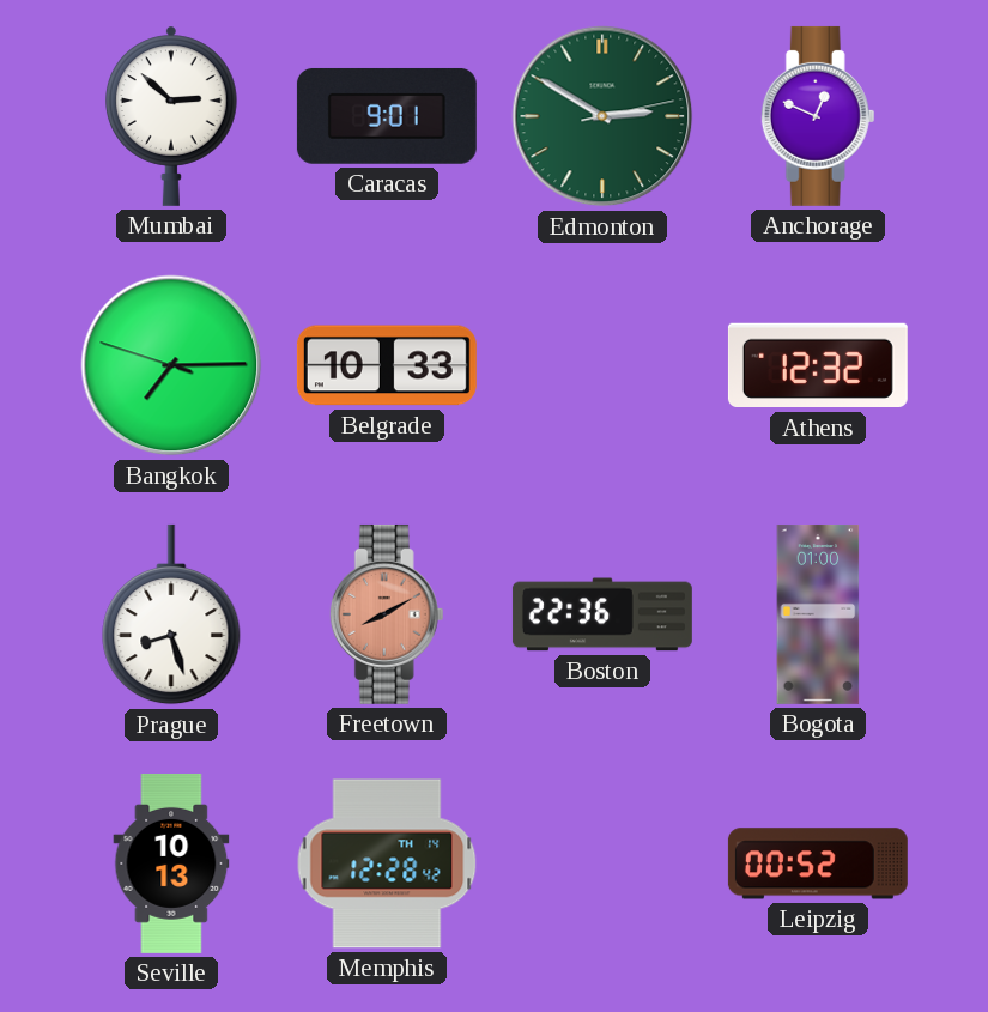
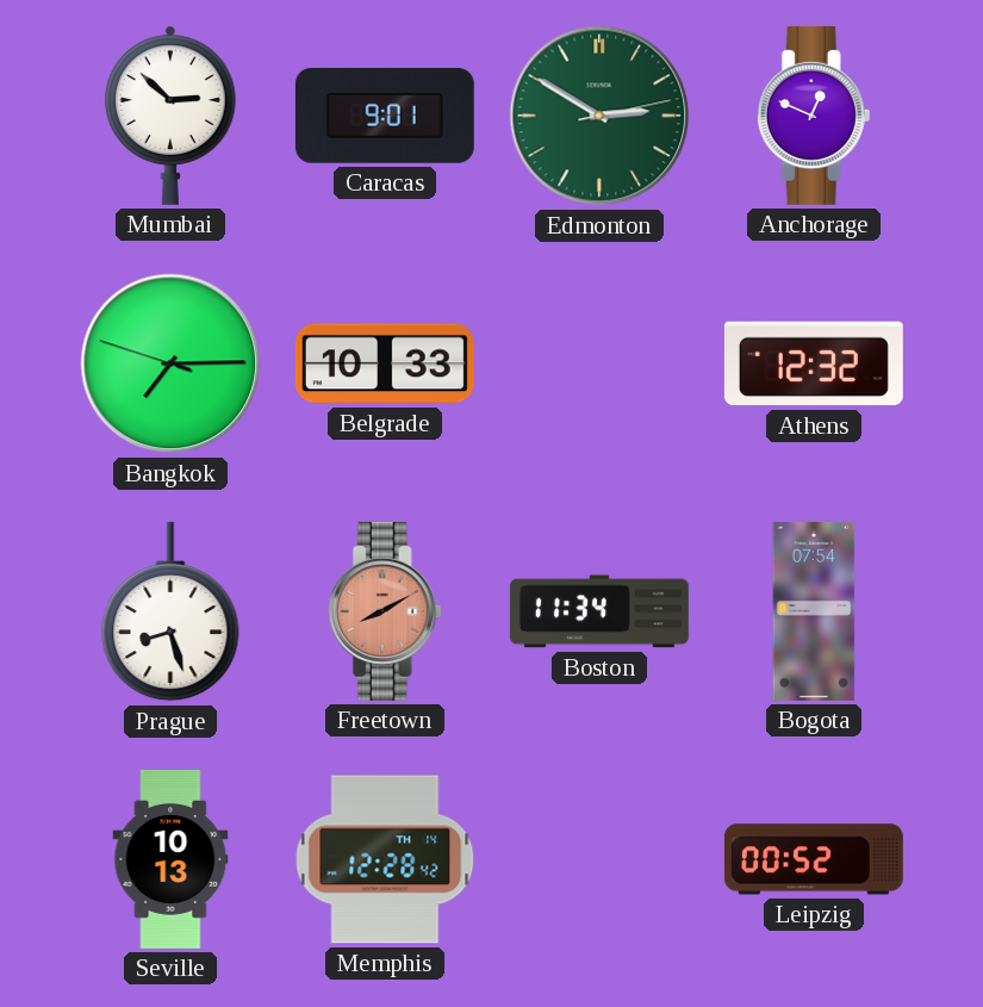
Boston: 22:36 -> 11:34
Bogota: 01:00 -> 07:54
